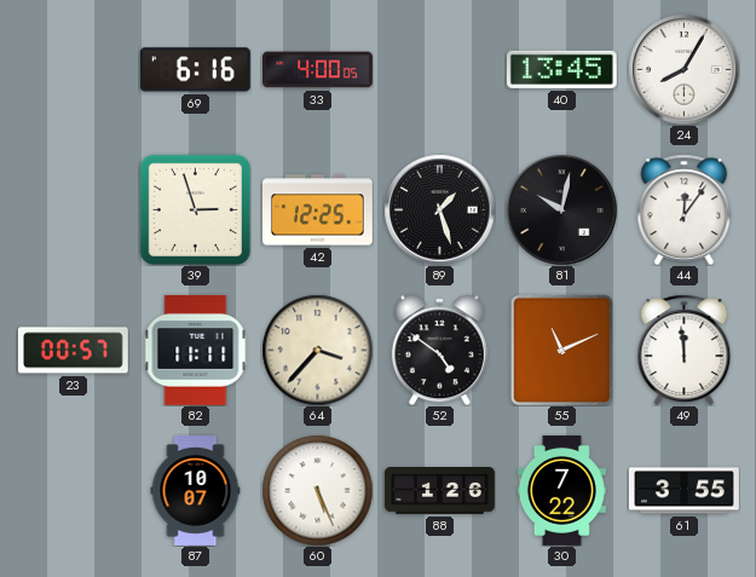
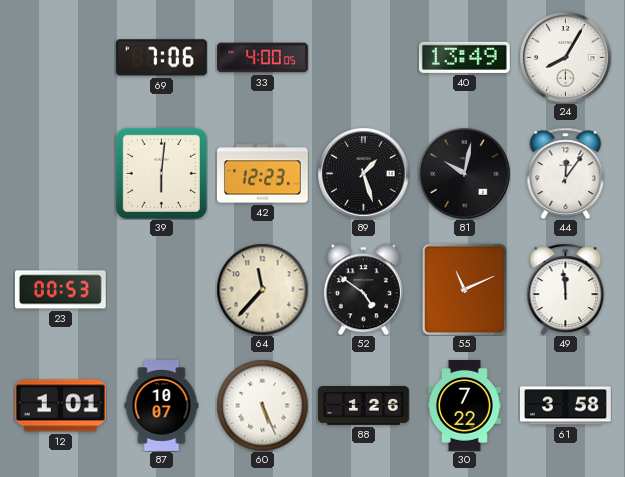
69: 6:16 -> 7:06
40: 13:45 -> 13:49
39: 2:57 -> 6:01
42: 12:25 -> 12:23
23: 00:57 -> 00:53
82: 11:11 -> none
64: 3:37 -> 11:37
12: none -> 1:01
61: 3:55 -> 3:58
